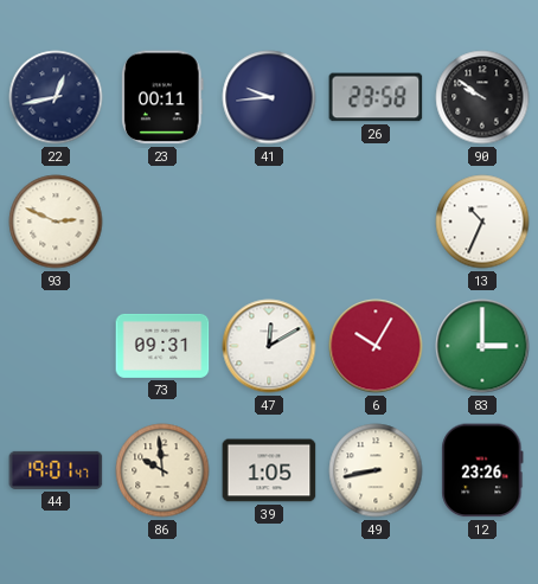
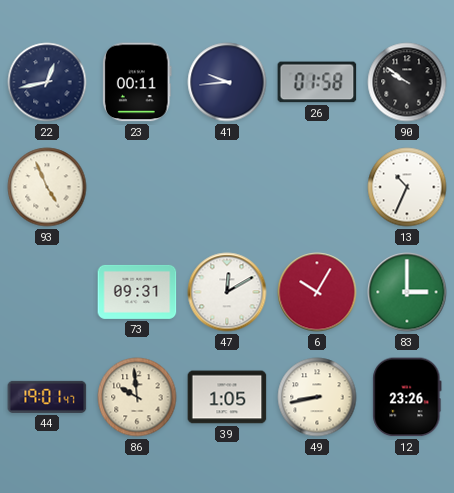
26: 23:58 -> 01:58
93: 2:49 -> 4:56
